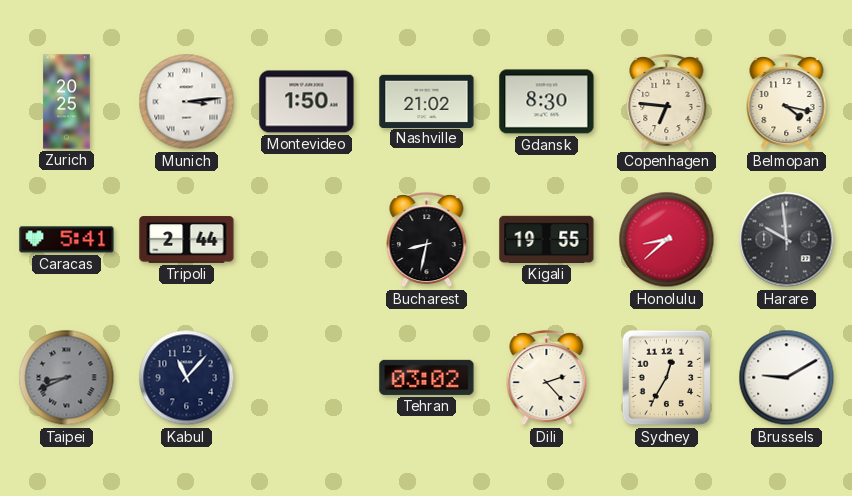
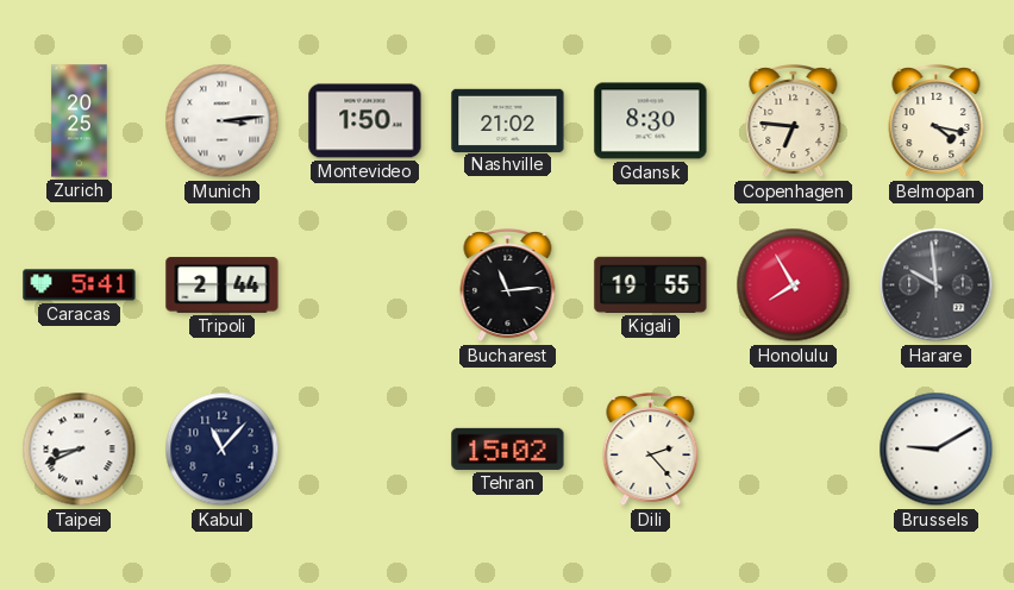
Bucharest: 8:32 -> 11:14
Honolulu: 8:38 -> 7:55
Taipei dial: grey -> white
Tehran: 03:02 -> 15:02
Sydney: 12:35 -> none
